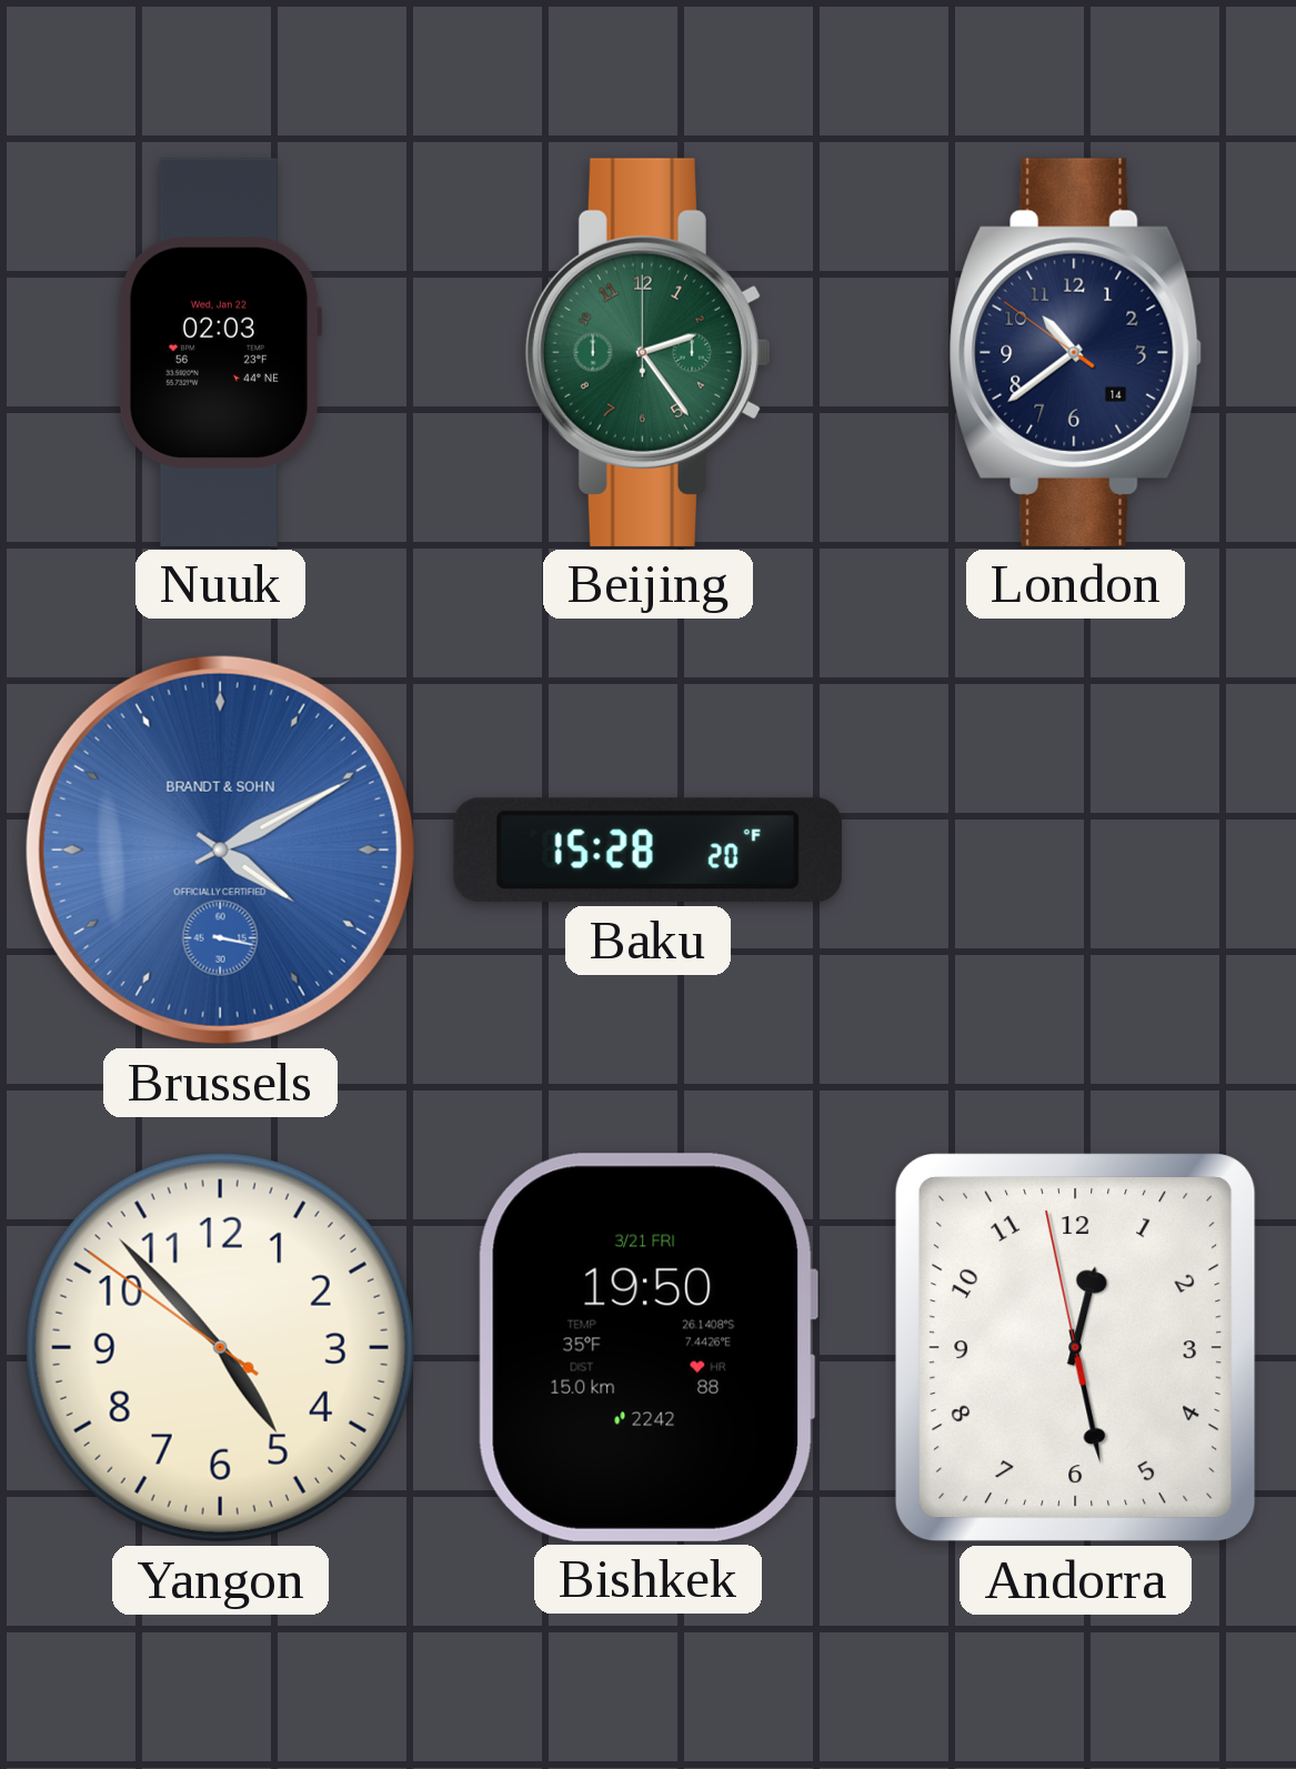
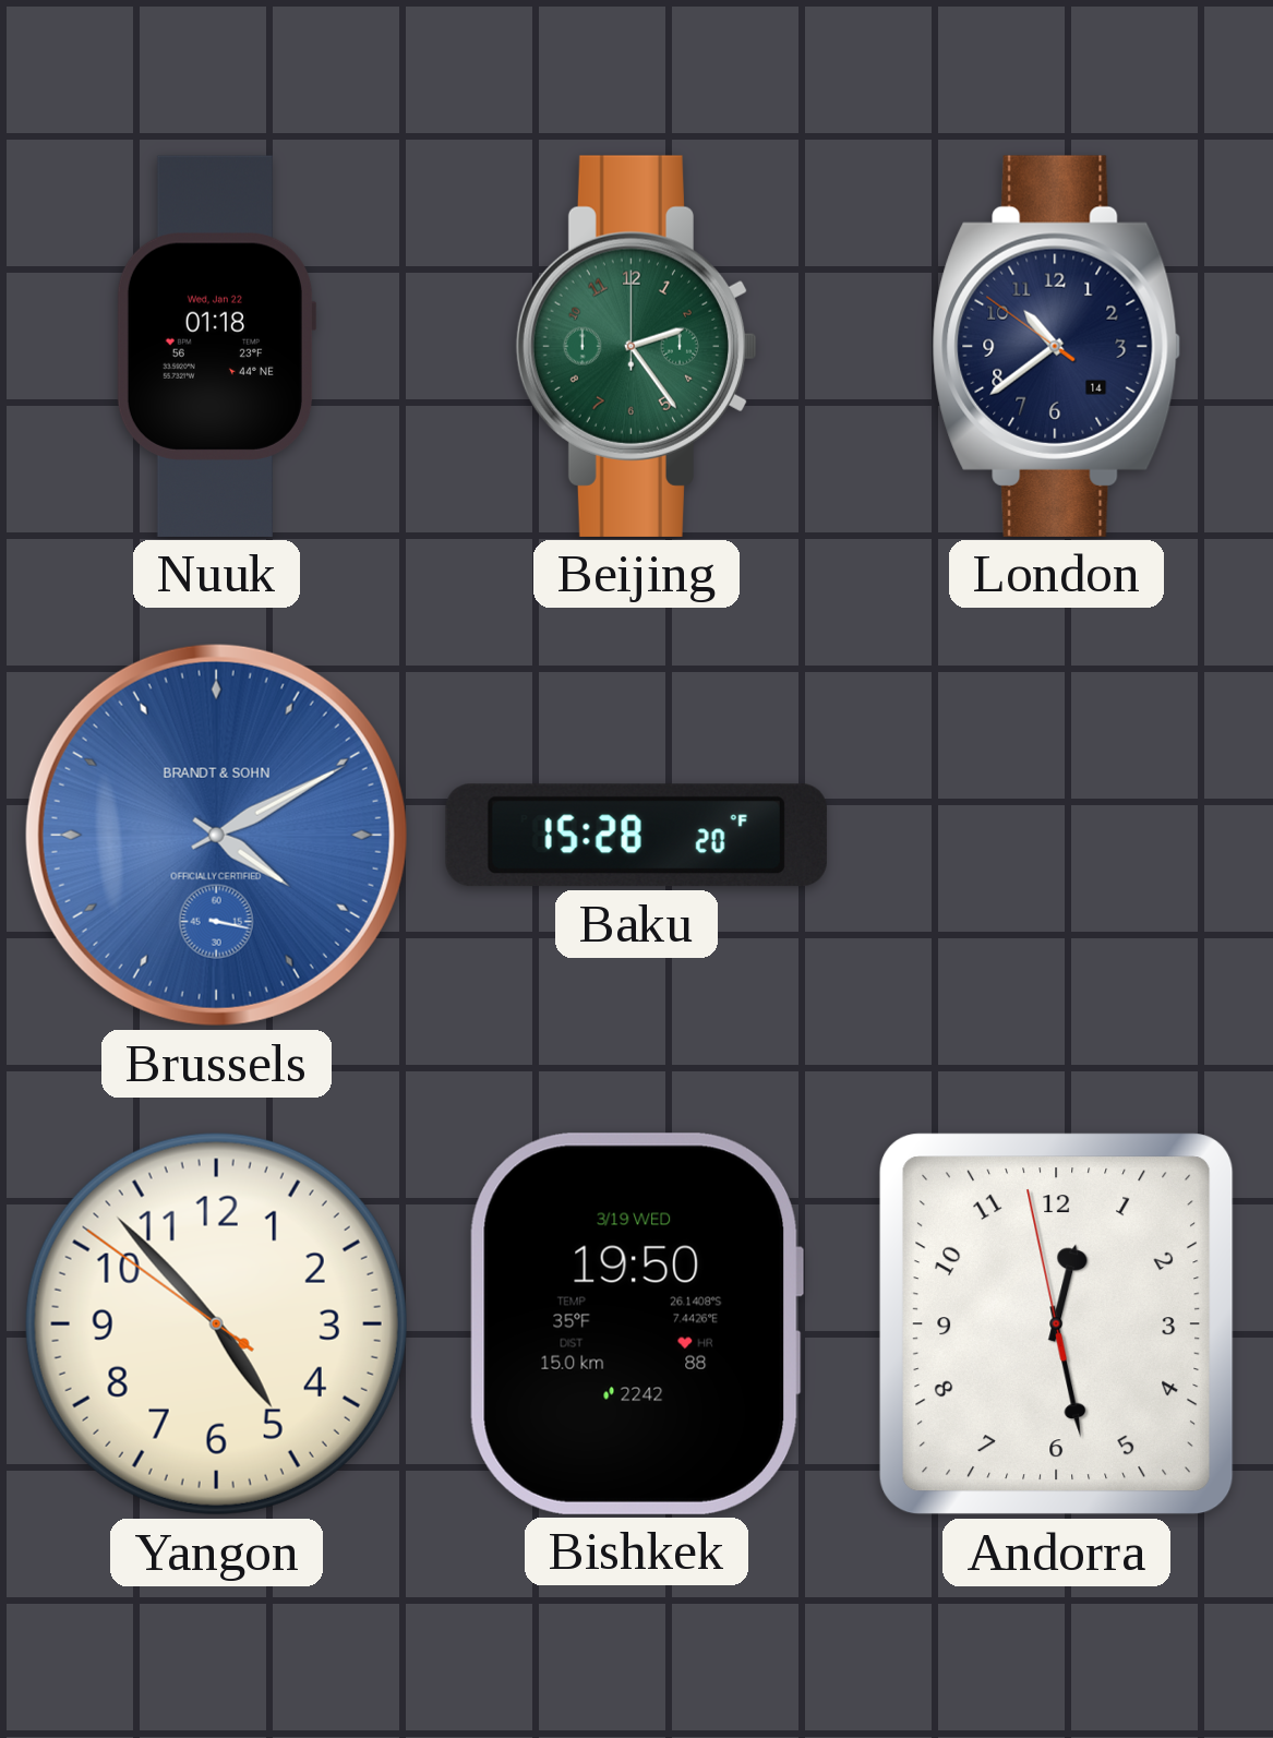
Nuuk: 02:03 -> 01:18
Bishkek date: 3/21 FRI -> 3/19 WED
